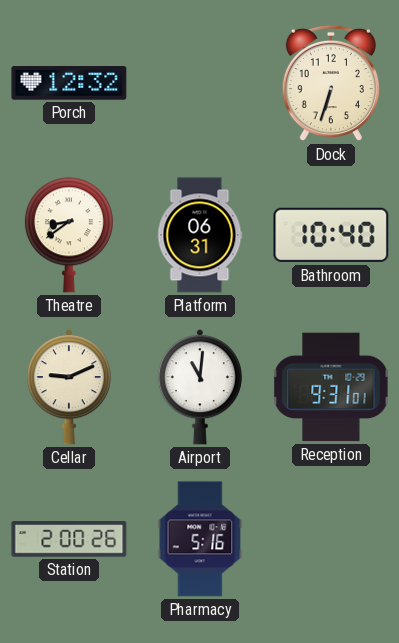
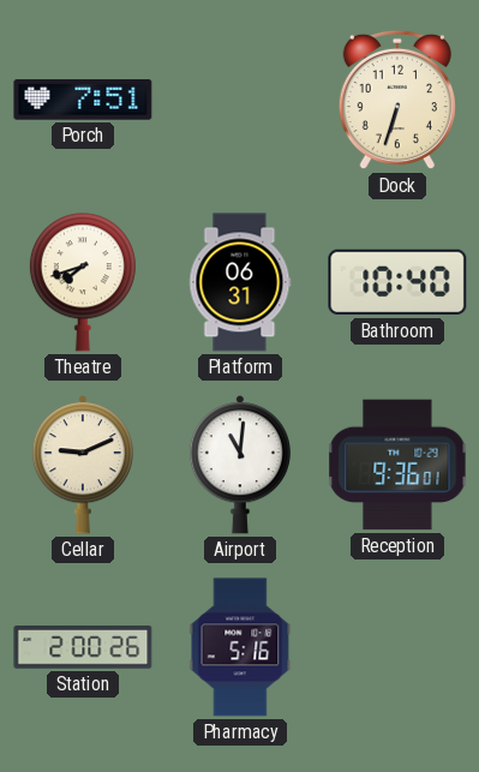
Porch: 12:32 -> 7:51
Theatre: 8:39 -> 7:42
Reception: 9:31 -> 9:36
